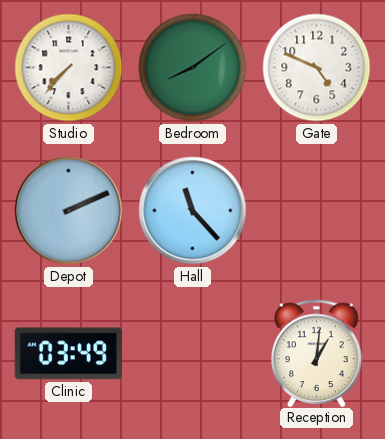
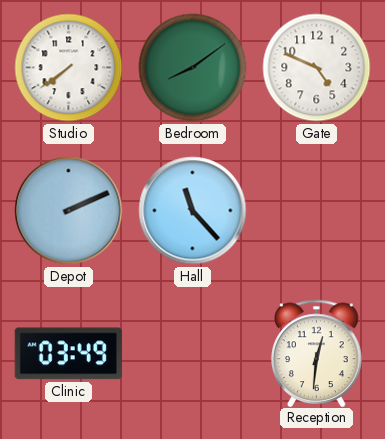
Studio: 7:37 -> 7:39
Reception: 1:01 -> 12:31
